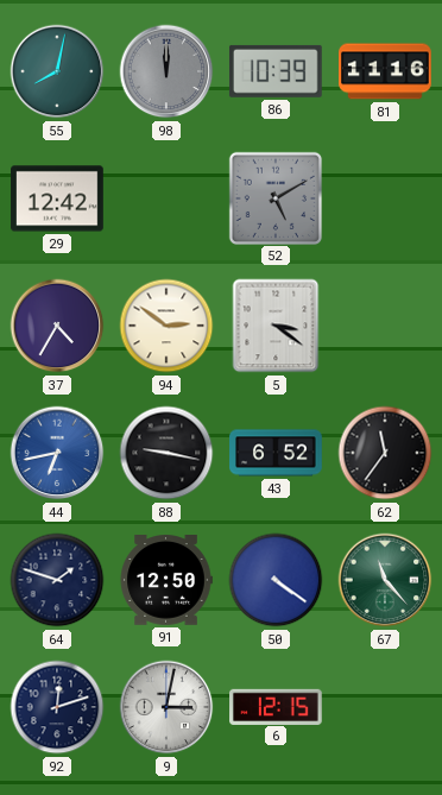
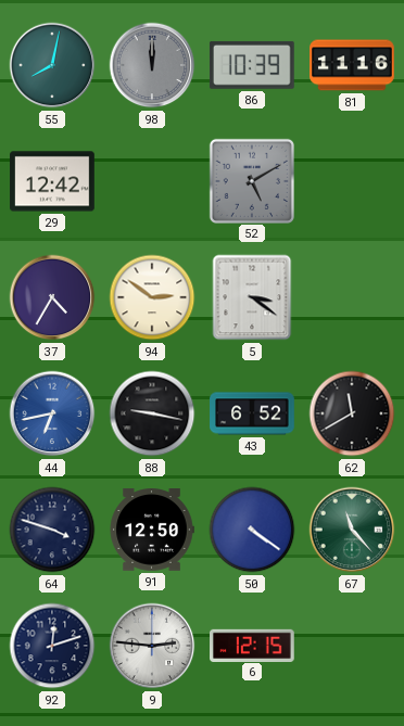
62: 11:36 -> 11:40
64: 1:48 -> 3:48
9: 3:02 -> 2:46
